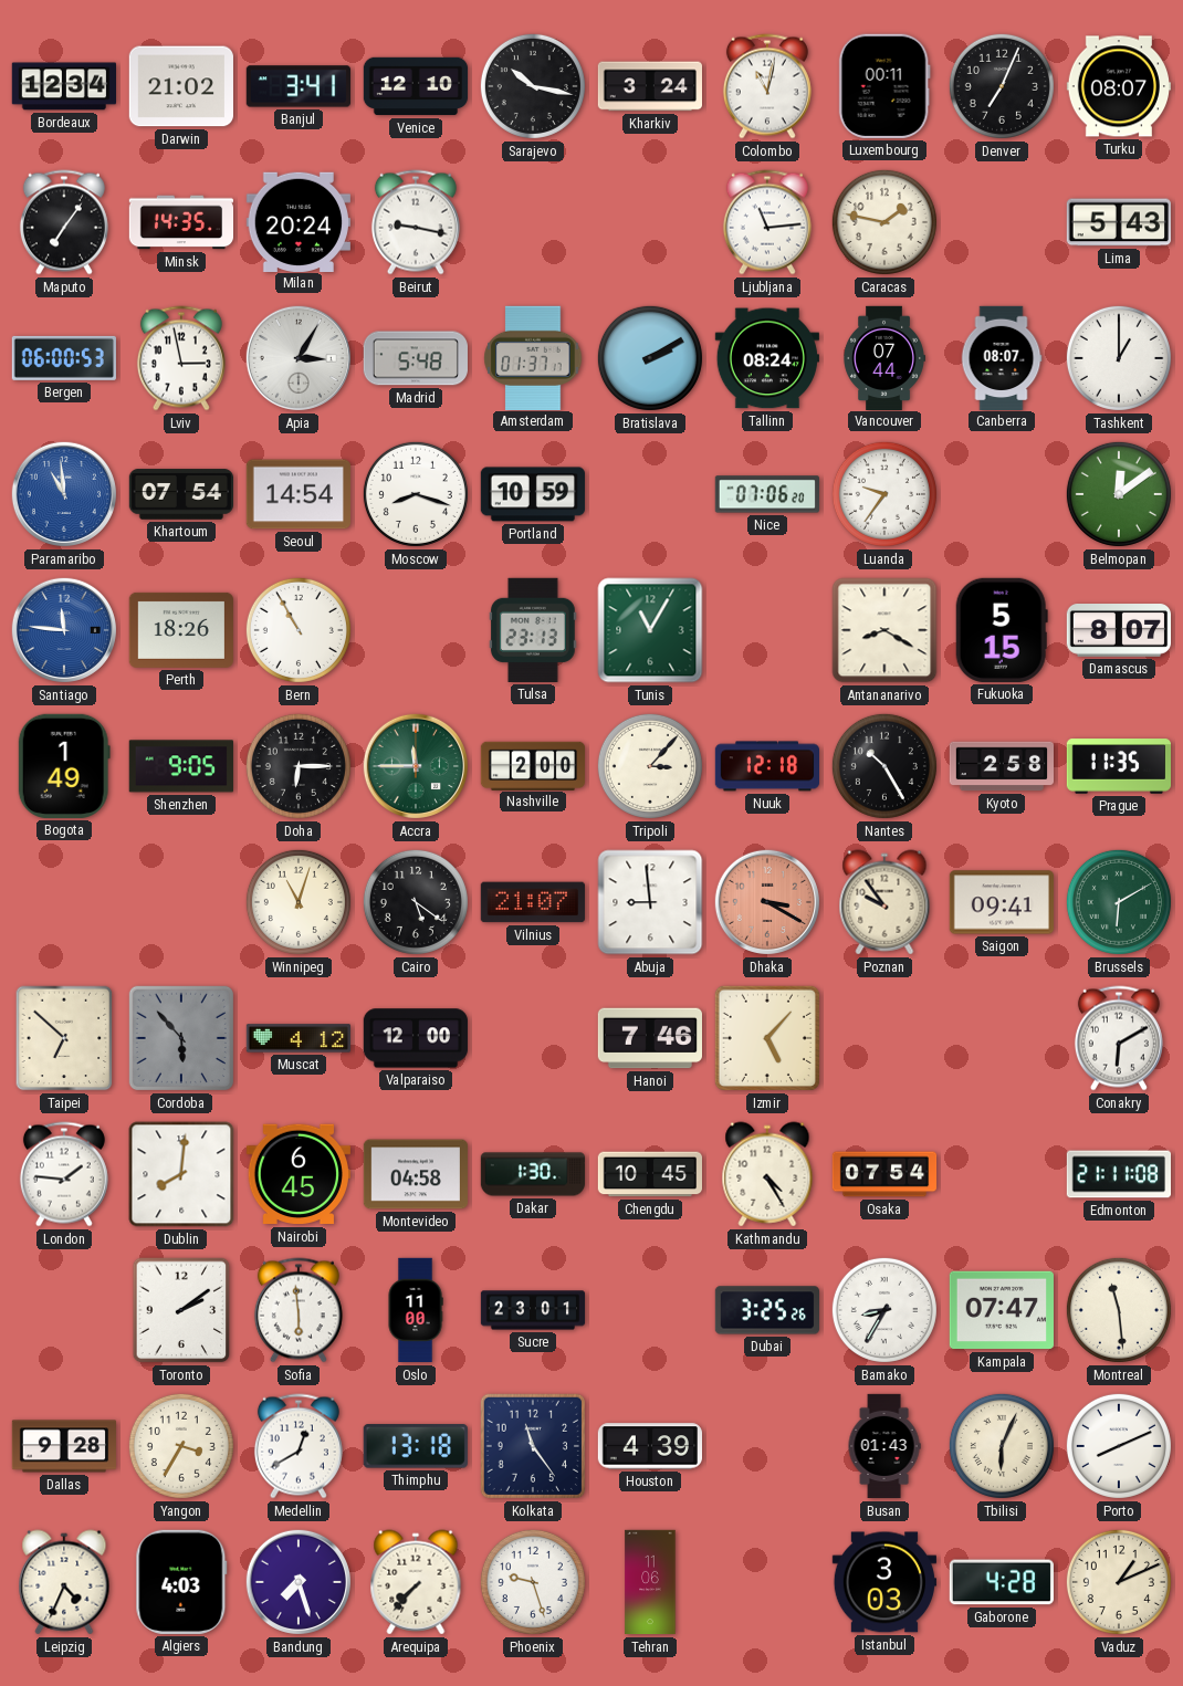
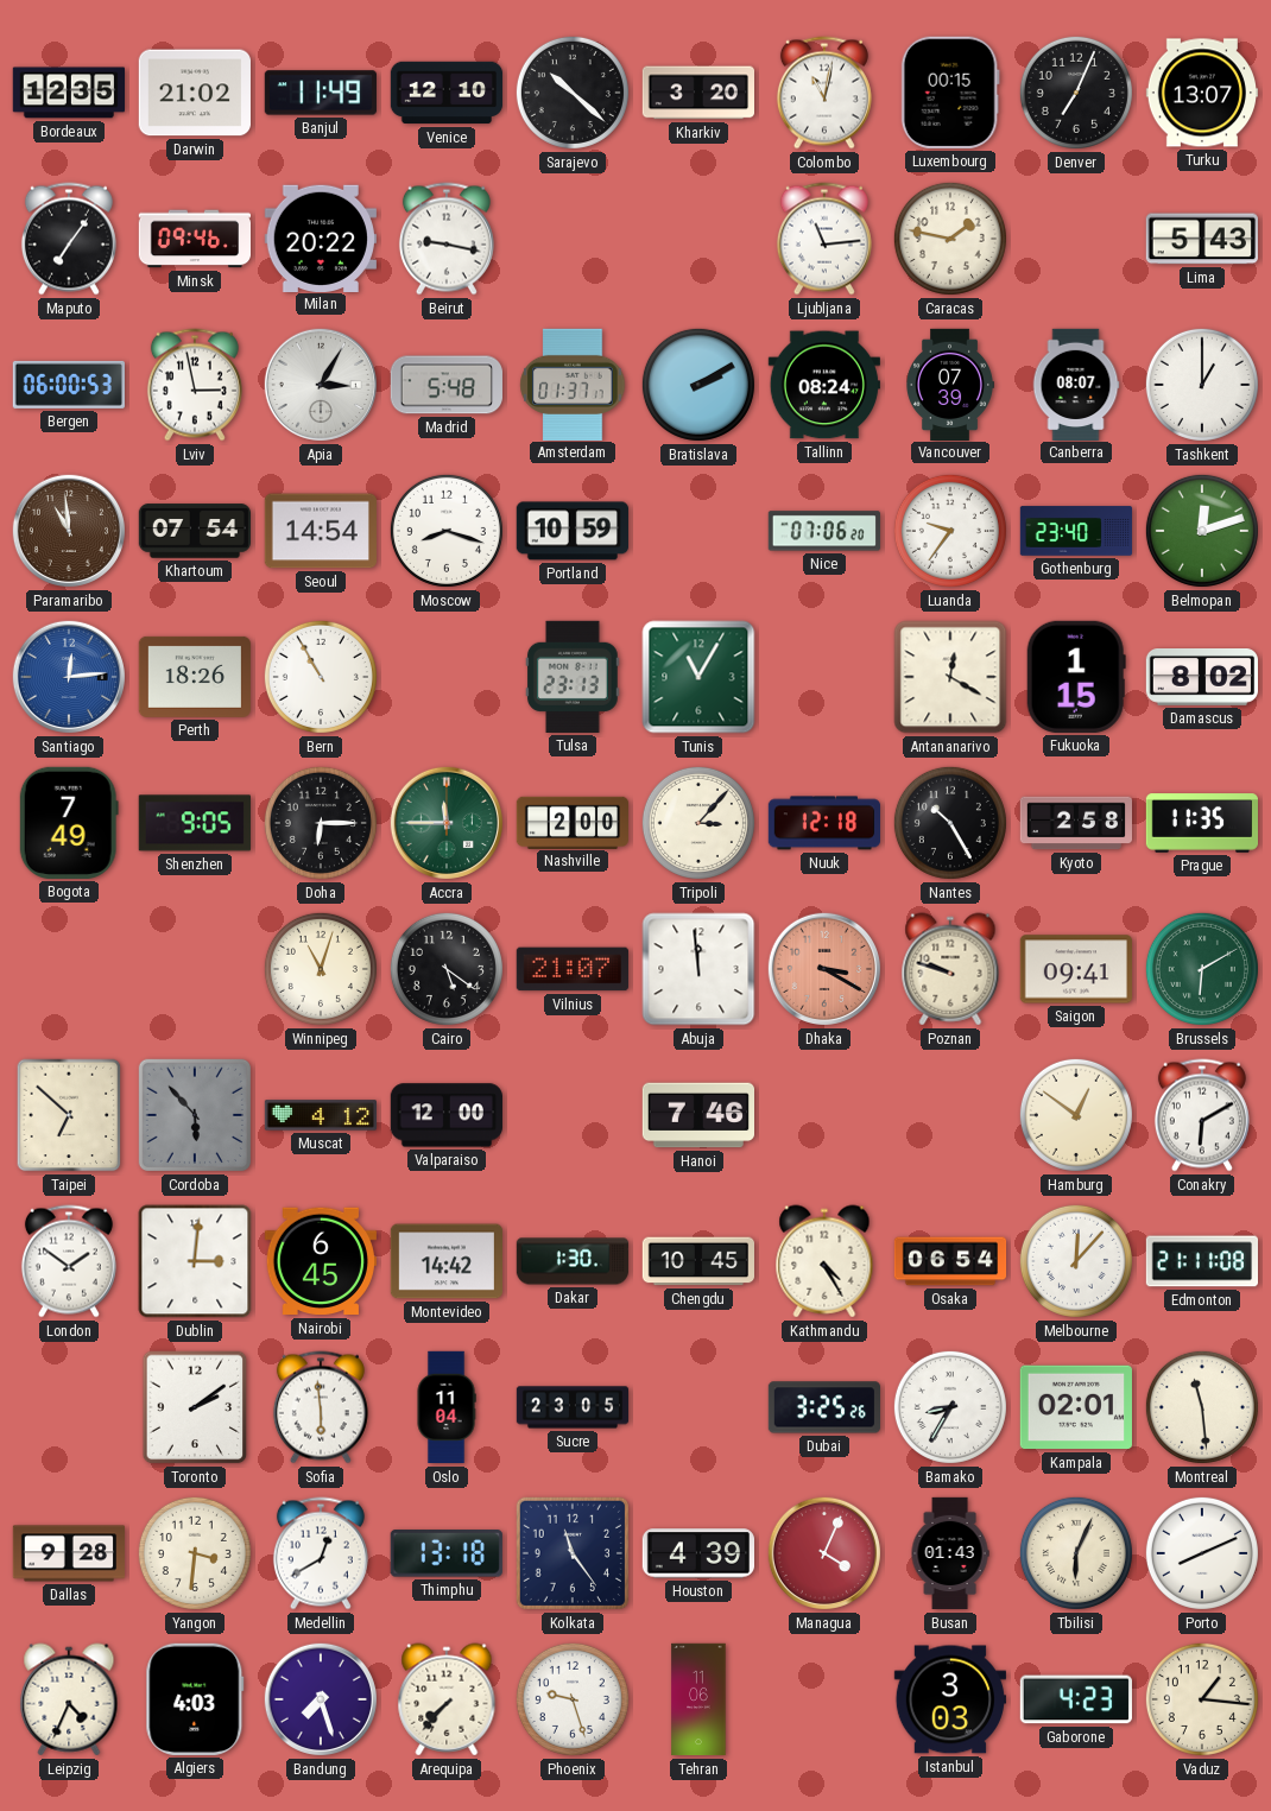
Bordeaux: 12:34 -> 12:35
Banjul: 3:41 -> 11:49
Sarajevo: 10:17 -> 10:22
Kharkiv: 3:24 -> 3:20
Luxembourg: 00:11 -> 00:15
Turku: 08:07 -> 13:07
Minsk: 14:35 -> 09:46
Milan: 20:24 -> 20:22
Vancouver: 07:44 -> 07:39
Paramaribo dial: blue -> brown
Gothenburg: none -> 23:40
Belmopan: 12:09 -> 12:12
Santiago: 11:46 -> 12:14
Antananarivo: 8:20 -> 12:20
Fukuoka: 5:15 -> 1:15
Damascus: 8:07 -> 8:02
Bogota: 1:49 -> 7:49
Abuja: 8:59 -> 11:59
Poznan: 9:54 -> 9:48
Izmir: 5:07 -> none
Hamburg: none -> 12:51
London: 1:46 -> 1:51
Dublin: 8:01 -> 3:01
Montevideo: 04:58 -> 14:42
Osaka: 07:54 -> 06:54
Melbourne: none -> 12:07
Oslo: 11:00 -> 11:04
Sucre: 23:01 -> 23:05
Kampala: 07:47 -> 02:01
Yangon: 3:35 -> 3:31
Managua: none -> 4:04
Gaborone: 4:28 -> 4:23
Vaduz: 1:11 -> 1:16
